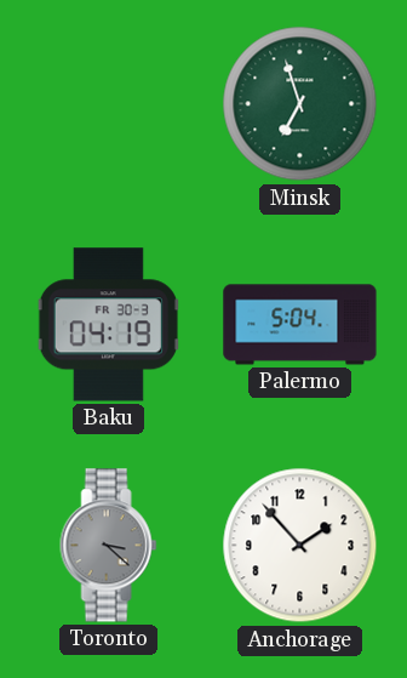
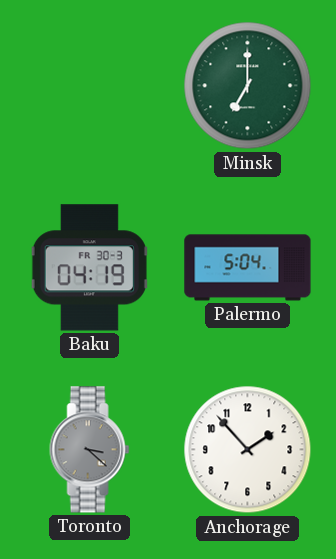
Minsk: 6:57 -> 7:00
